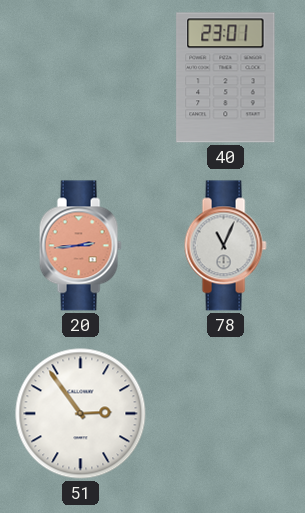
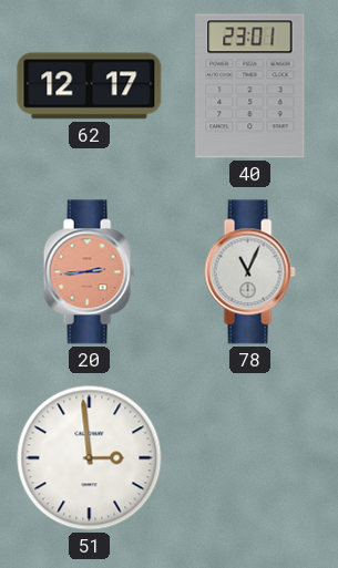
62: none -> 12:17
51: 2:54 -> 2:59
